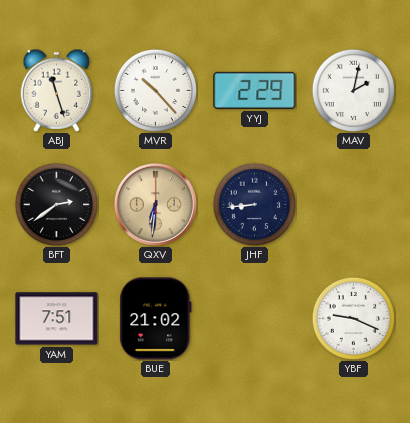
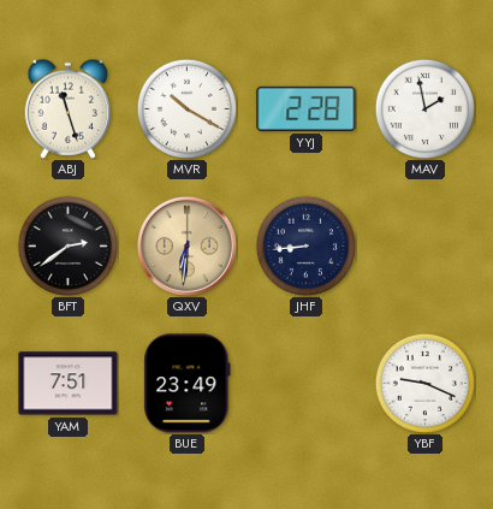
MVR: 10:23 -> 10:20
YYJ: 2:29 -> 2:28
MAV: 2:02 -> 1:58
BUE: 21:02 -> 23:49
